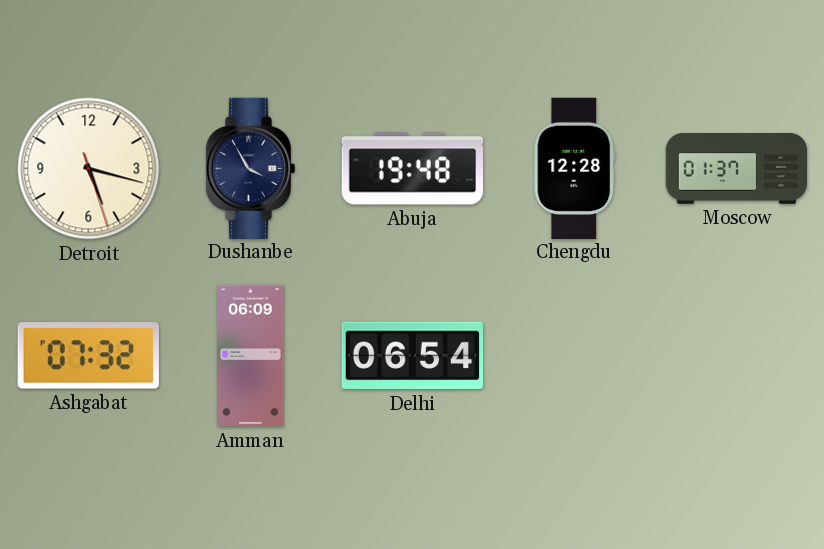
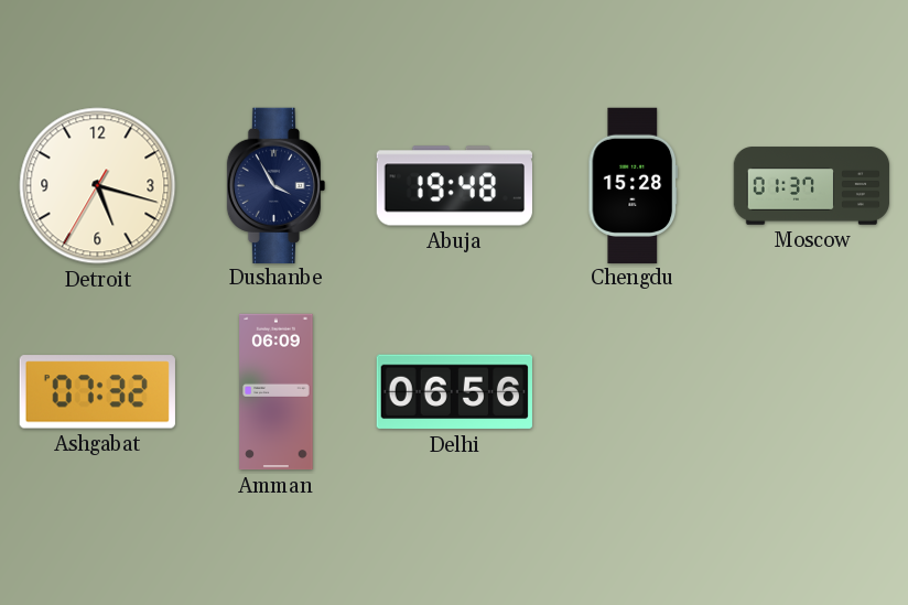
Detroit: 5:17:27 -> 5:17:35
Chengdu: 12:28 -> 15:28
Delhi: 06:54 -> 06:56
